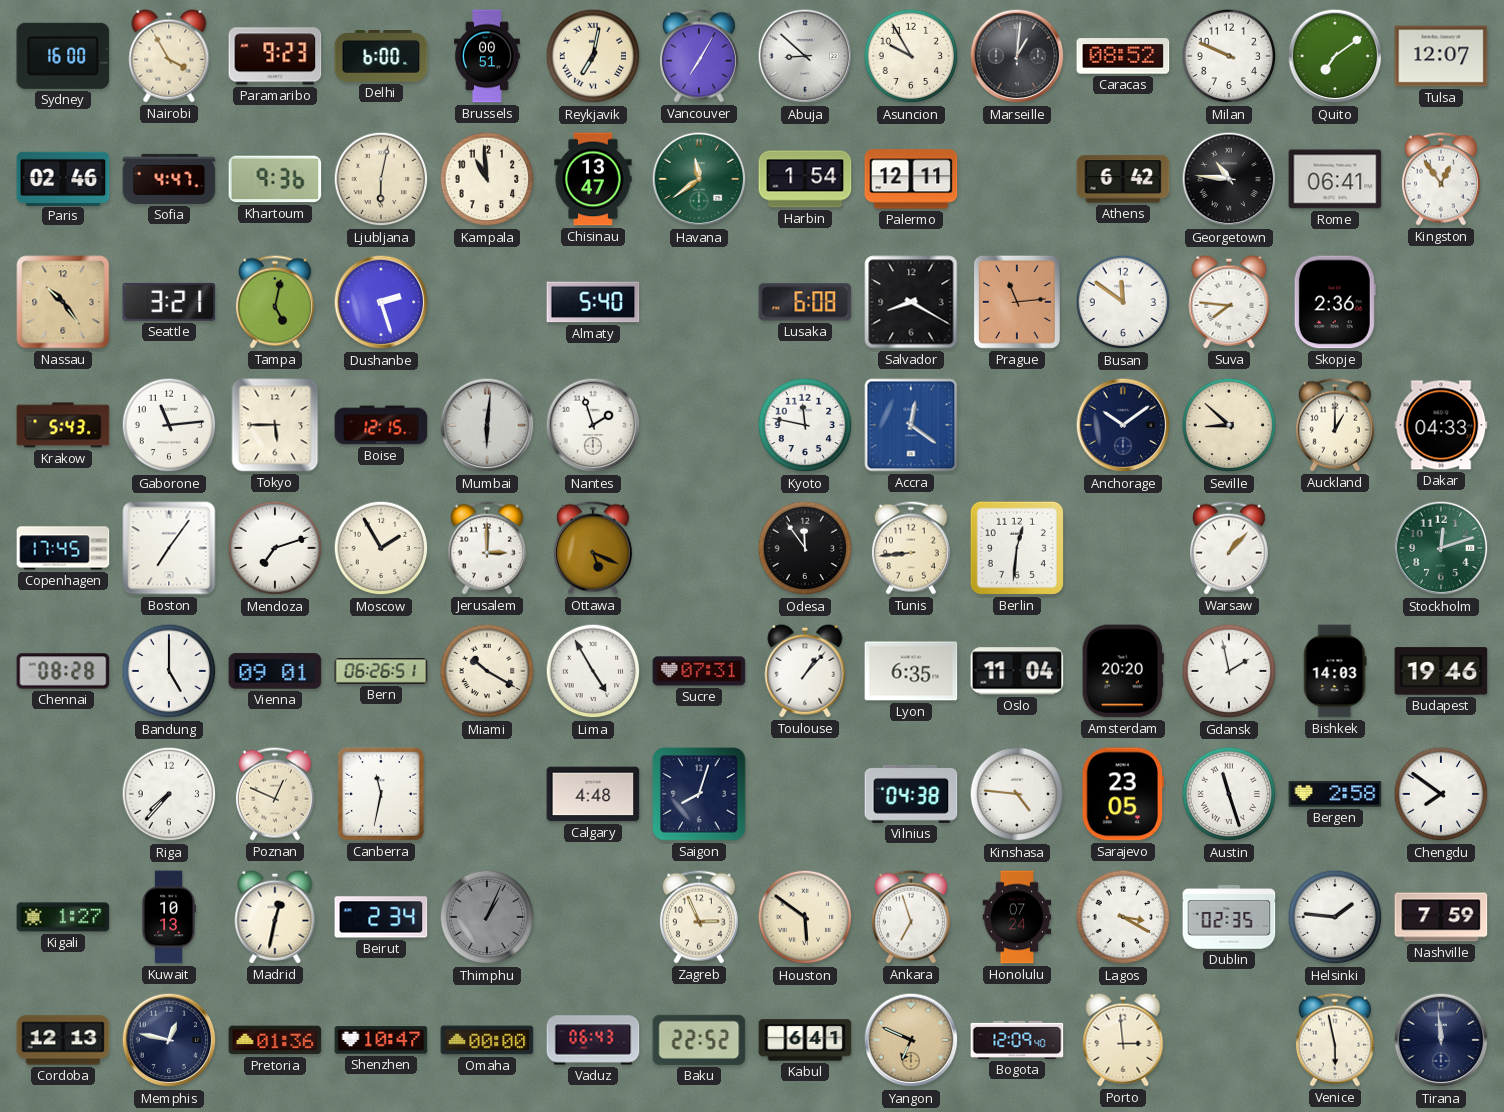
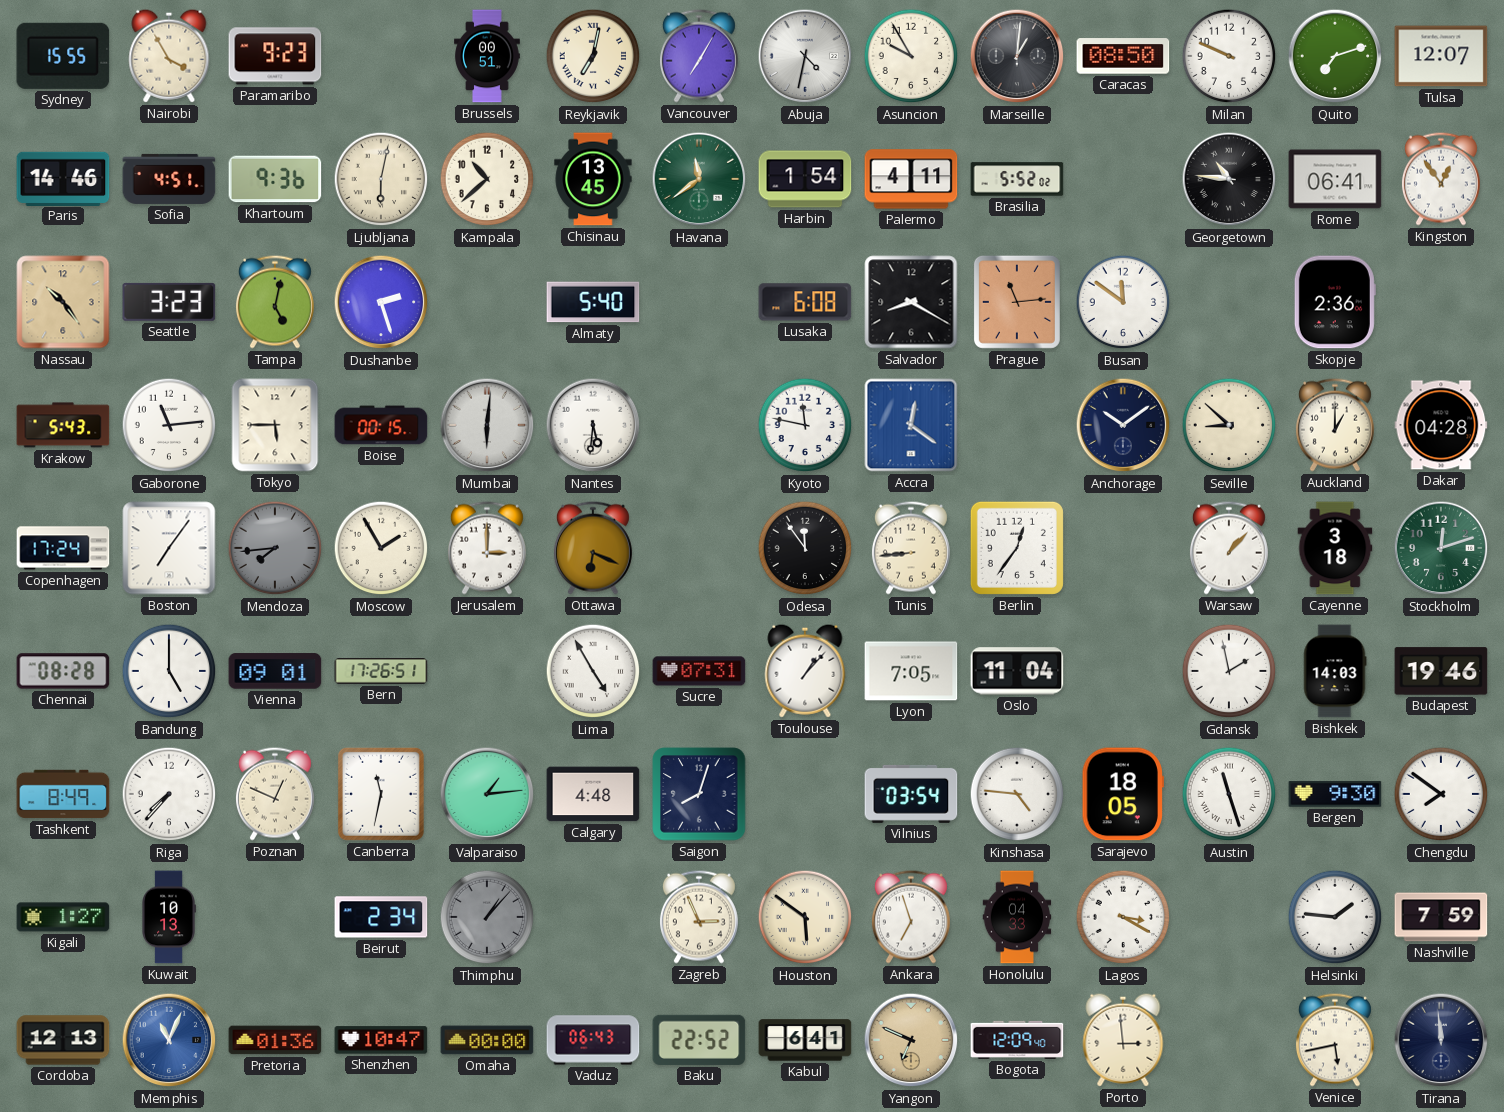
Sydney: 16:00 -> 15:55
Delhi: 6:00 -> none
Abuja: 8:52 -> 4:32
Caracas: 08:52 -> 08:50
Quito: 7:09 -> 7:12
Paris: 02:46 -> 14:46
Sofia: 4:47 -> 4:51
Kampala: 10:59 -> 10:38
Chisinau: 13:47 -> 13:45
Palermo: 12:11 -> 4:11
Brasilia: none -> 5:52
Athens: 6:42 -> none
Seattle: 3:21 -> 3:23
Suva: 7:46 -> none
Boise: 12:15 -> 00:15
Nantes: 1:57 -> 5:31
Dakar: 04:33 -> 04:28
Copenhagen: 17:45 -> 17:24
Mendoza: 7:12 -> 7:44
Mendoza dial: white -> grey
Ottawa: 5:19 -> 6:19
Berlin: 12:31 -> 12:36
Cayenne: none -> 3:18
Bern: 06:26 -> 17:26
Miami: 10:20 -> none
Lyon: 6:35 -> 7:05
Amsterdam: 20:20 -> none
Tashkent: none -> 8:49
Valparaiso: none -> 1:14
Vilnius: 04:38 -> 03:54
Sarajevo: 23:05 -> 18:05
Bergen: 2:58 -> 9:30
Madrid: 12:32 -> none
Thimphu: 1:04 -> 1:07
Honolulu: 07:24 -> 04:33
Dublin: 02:35 -> none
Memphis: 12:47 -> 11:04
Memphis dial: navy -> blue
Venice: 5:58 -> 5:43
